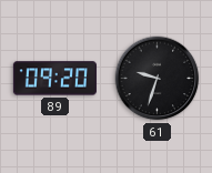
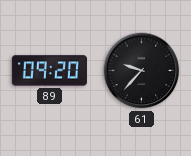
61: 9:33 -> 9:37
